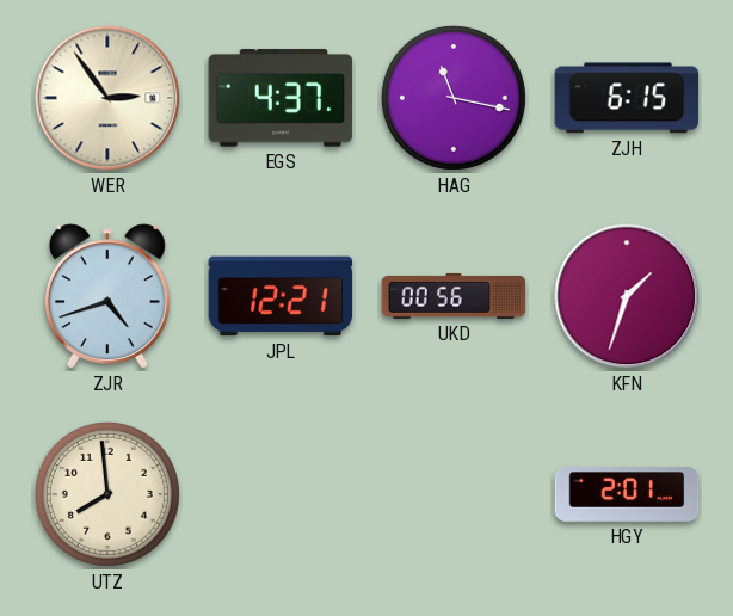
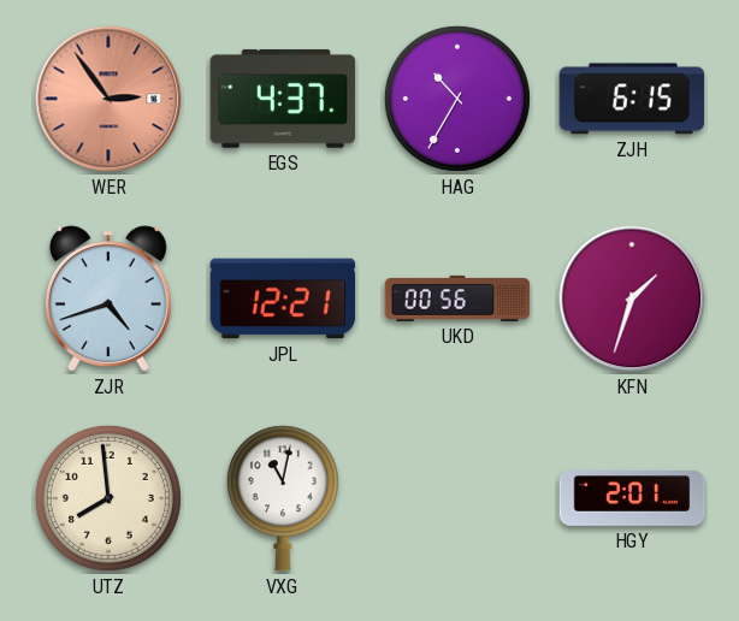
WER dial: cream -> salmon
HAG: 11:17 -> 10:35
VXG: none -> 11:02
